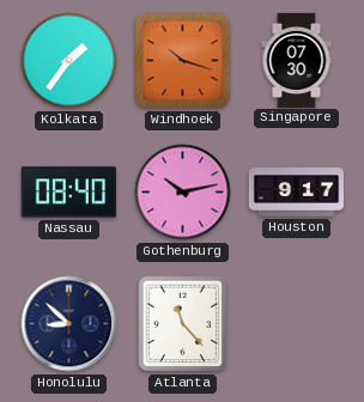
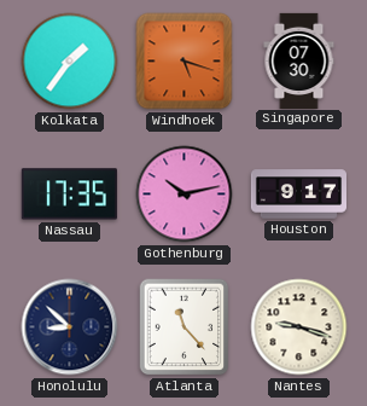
Windhoek: 10:18 -> 5:18
Nassau: 08:40 -> 17:35
Nantes: none -> 9:18
